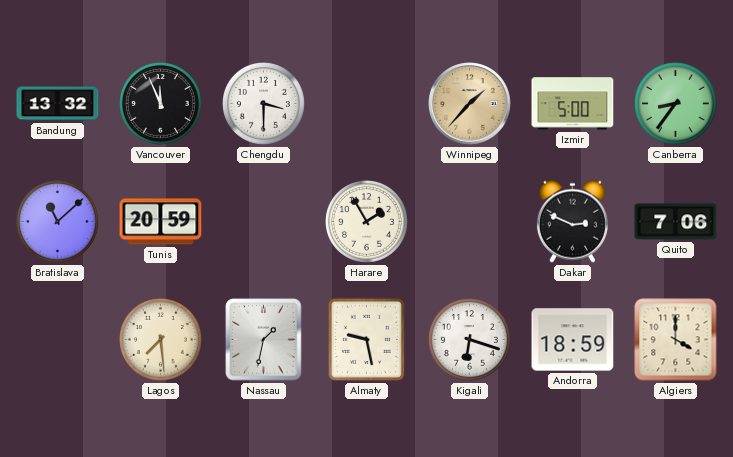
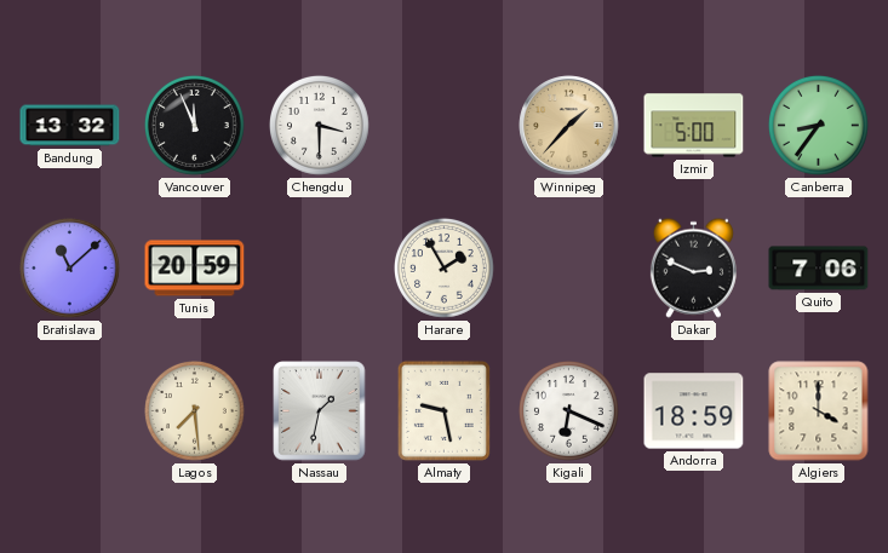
Kigali: 6:18 -> 6:19
